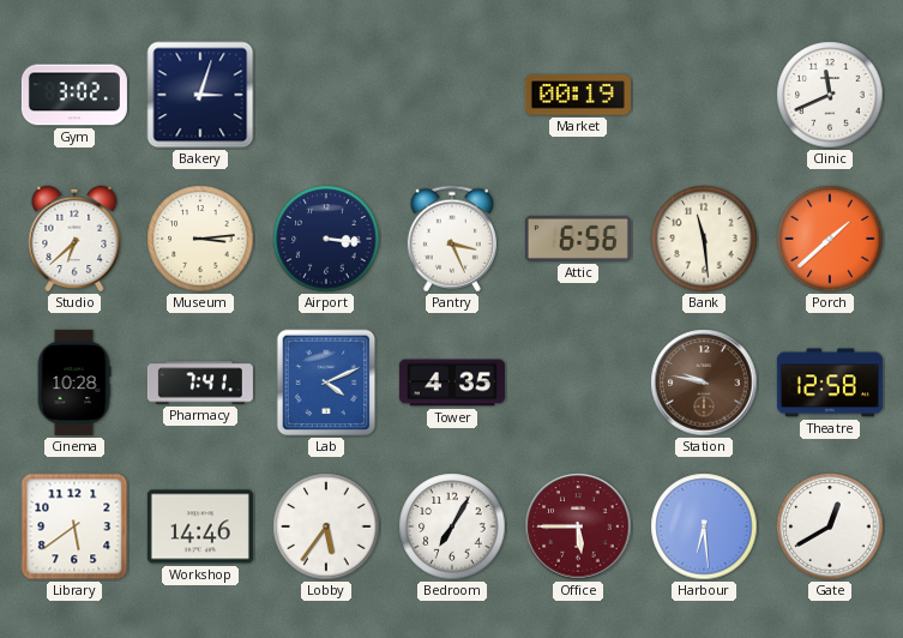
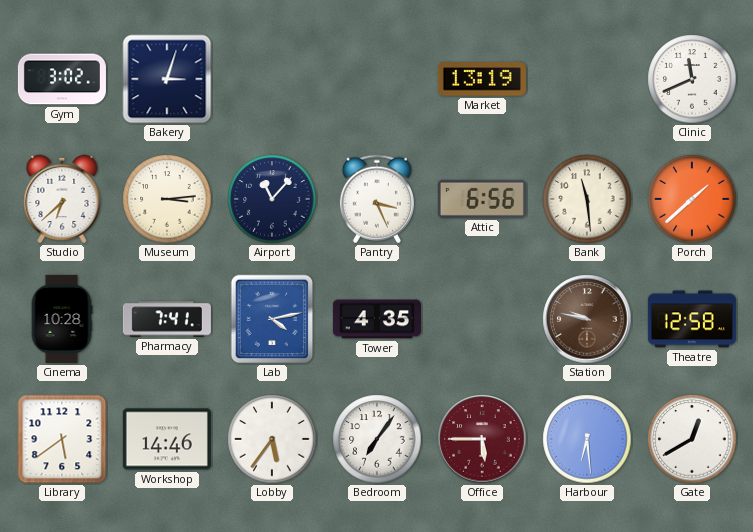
Market: 00:19 -> 13:19
Airport: 3:16 -> 11:07
Lab: 4:11 -> 4:13
Bedroom: 7:05 -> 7:06
